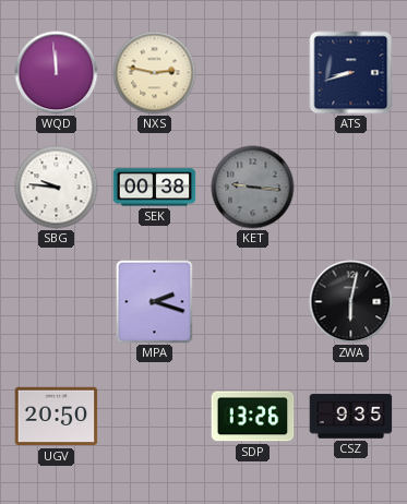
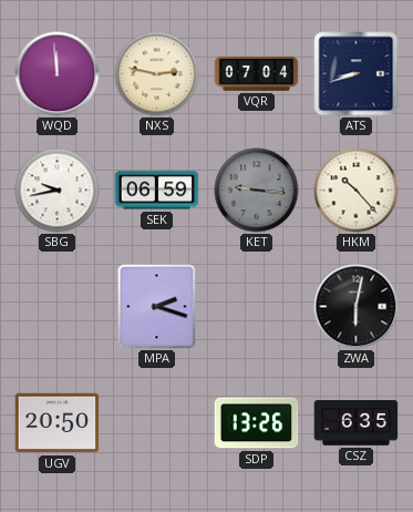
VQR: none -> 07:04
SBG: 9:46 -> 9:43
SEK: 00:38 -> 06:59
HKM: none -> 10:23
CSZ: 9:35 -> 6:35
